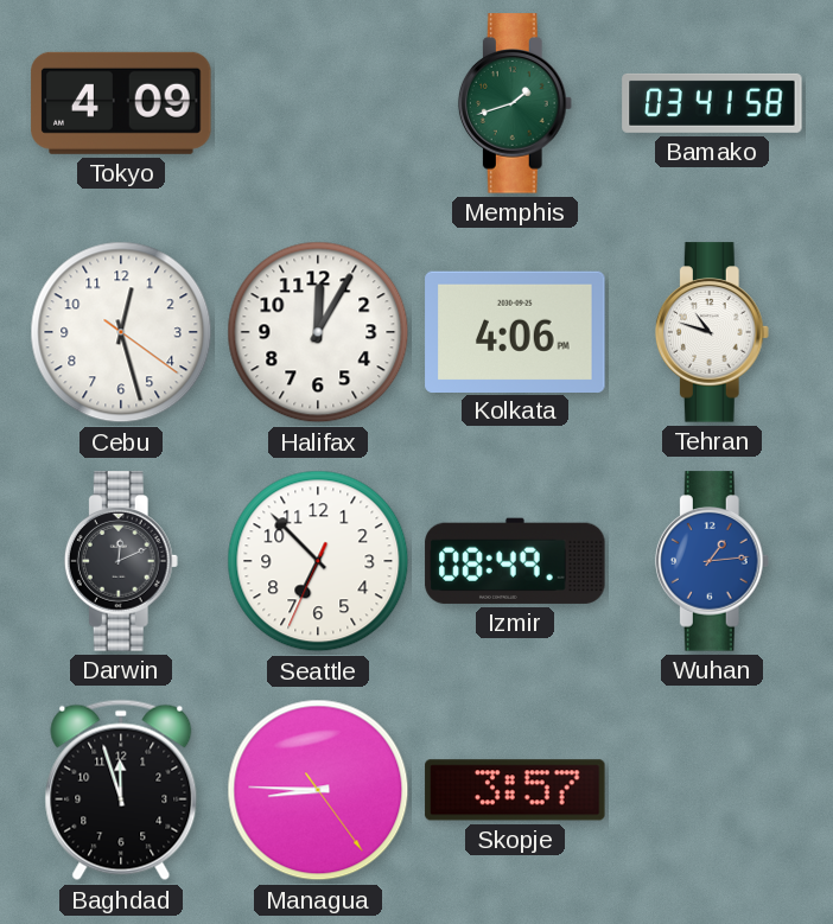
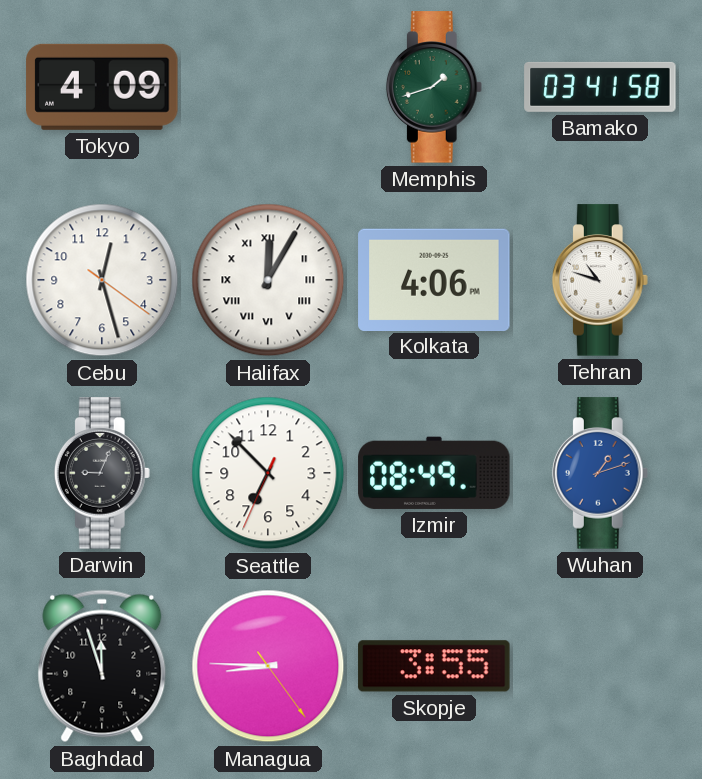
Halifax numerals: Arabic -> Roman
Darwin: 12:11 -> 9:04
Wuhan: 1:14 -> 1:12
Skopje: 3:57 -> 3:55
